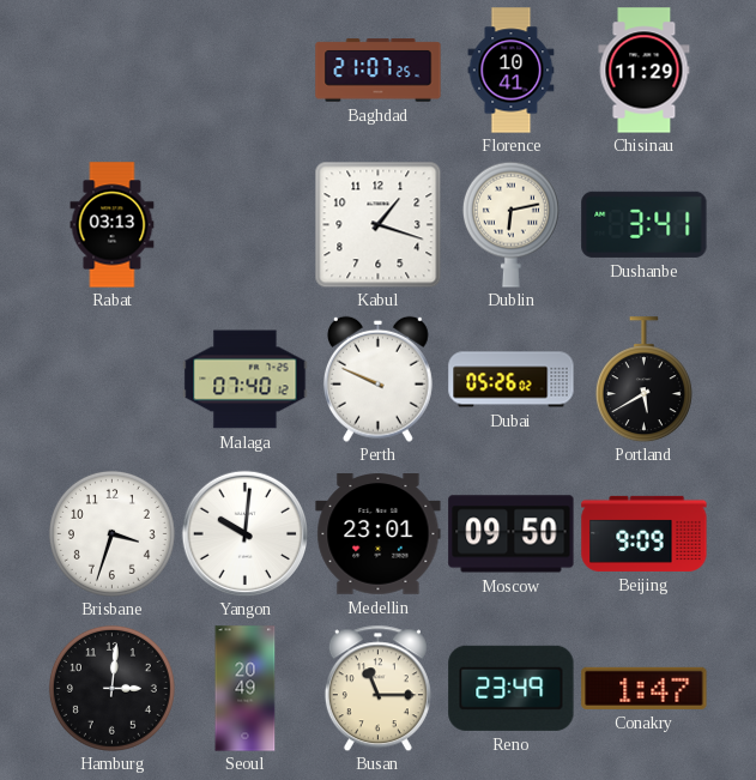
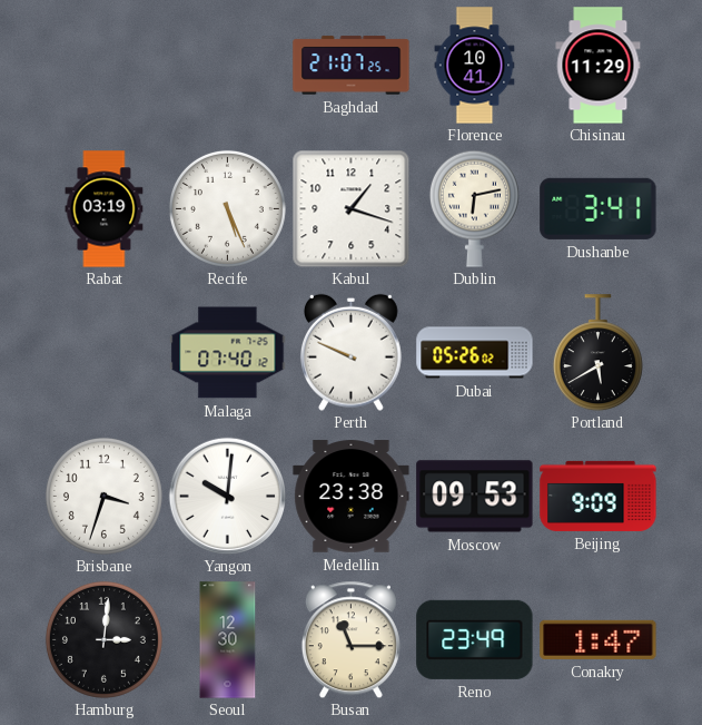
Rabat: 03:13 -> 03:19
Recife: none -> 5:26
Medellin: 23:01 -> 23:38
Moscow: 09:50 -> 09:53
Seoul: 20:49 -> 12:30
